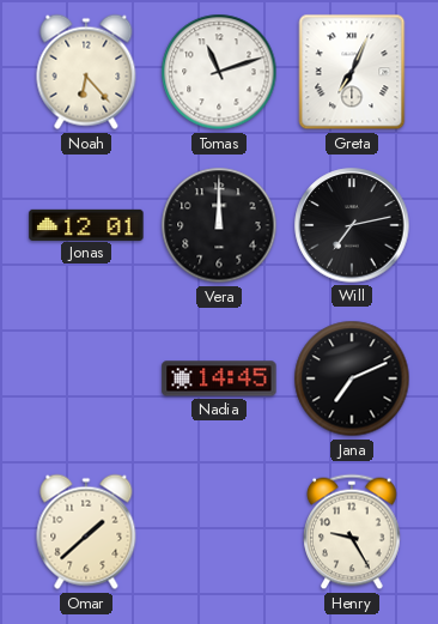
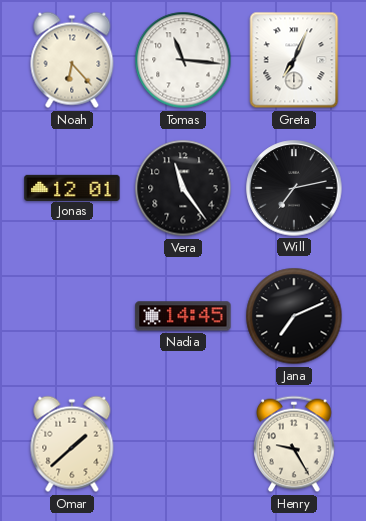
Tomas: 11:12 -> 11:16
Vera: 12:00 -> 11:24
